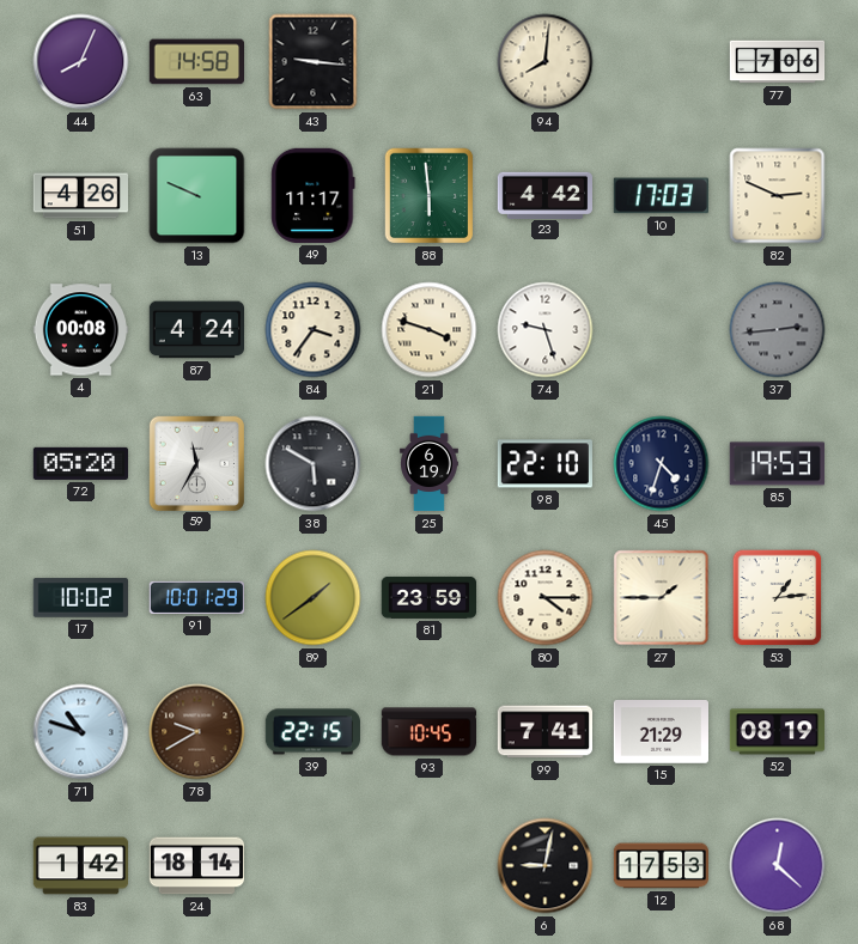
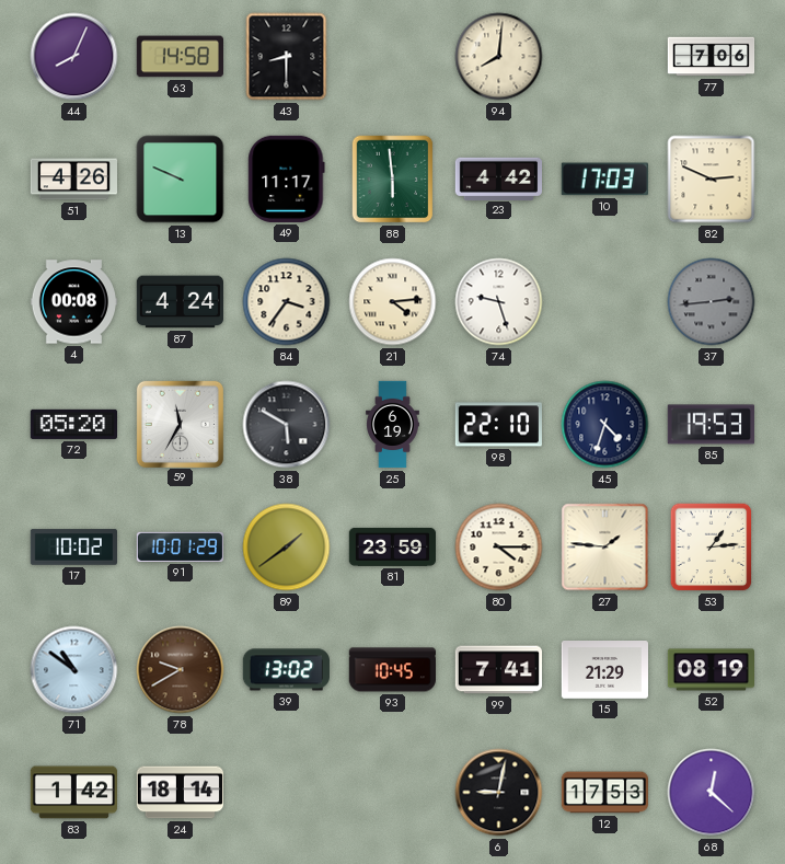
43: 9:16 -> 8:30
21: 3:48 -> 4:14
27: 1:45 -> 1:46
71: 10:48 -> 10:51
39: 22:15 -> 13:02
